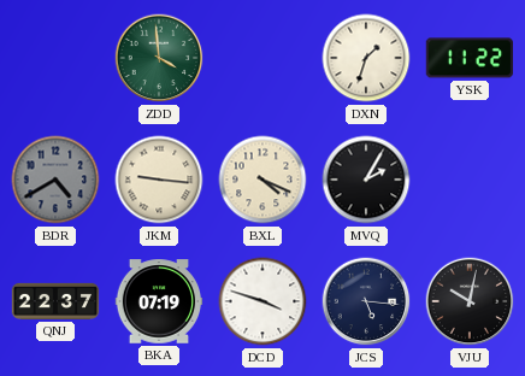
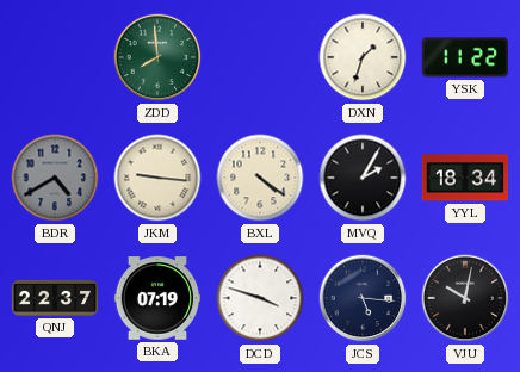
ZDD: 3:59 -> 7:59
BXL: 4:19 -> 4:21
YYL: none -> 18:34
